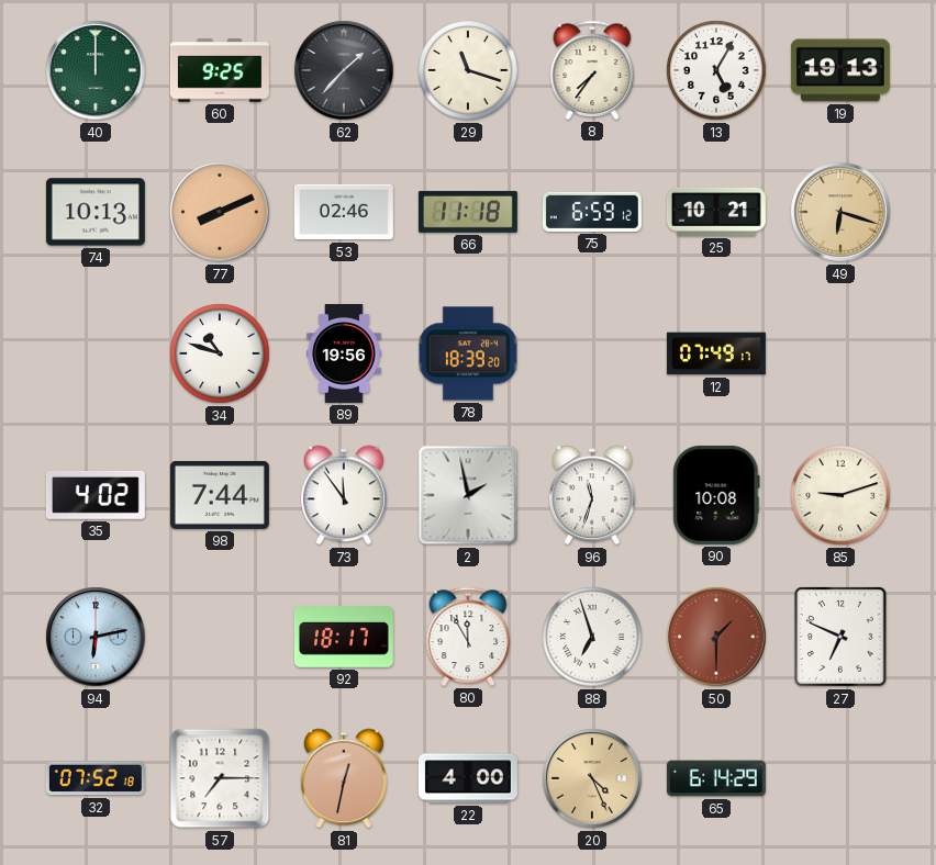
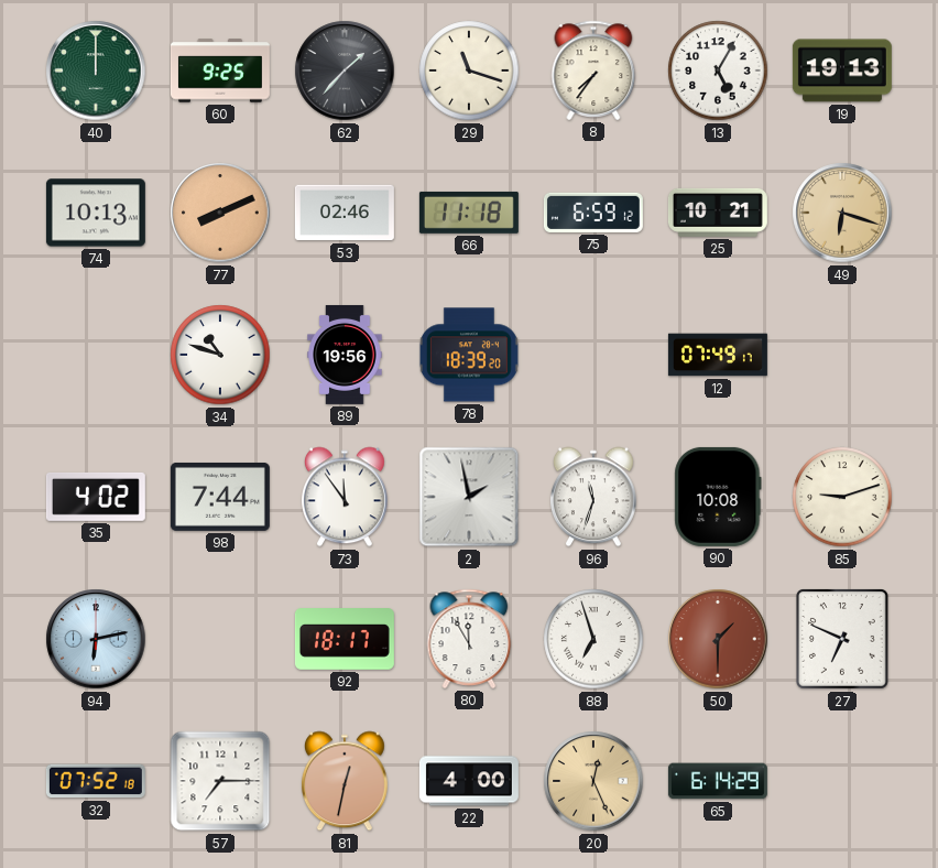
20: 4:26 -> 12:26
